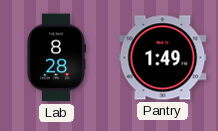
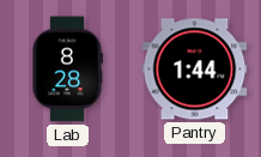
Pantry: 1:49 -> 1:44
